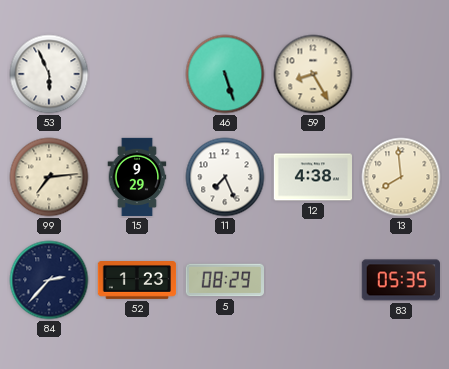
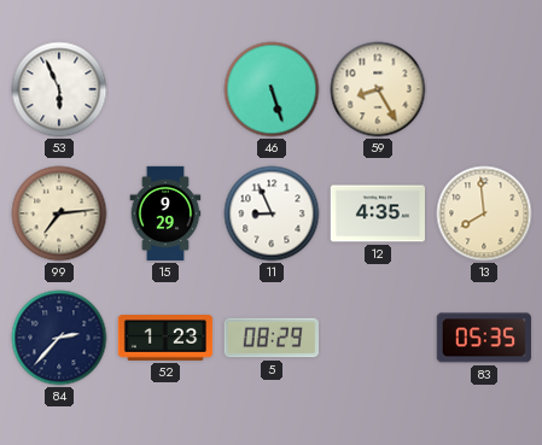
11: 7:26 -> 8:56
12: 4:38 -> 4:35
